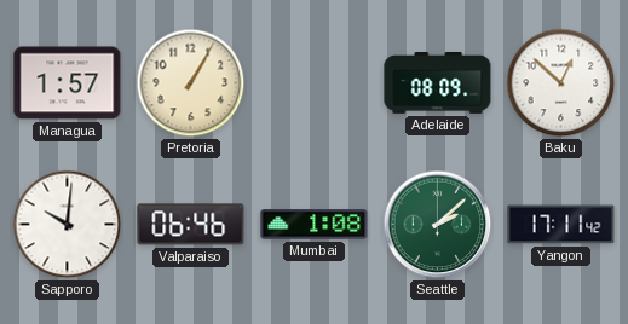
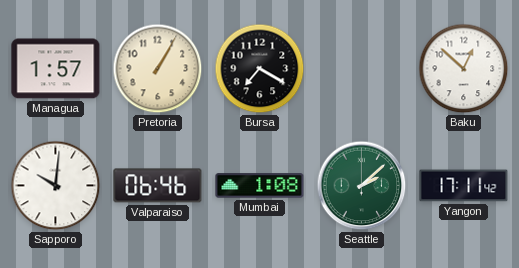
Bursa: none -> 7:20
Adelaide: 08:09 -> none
